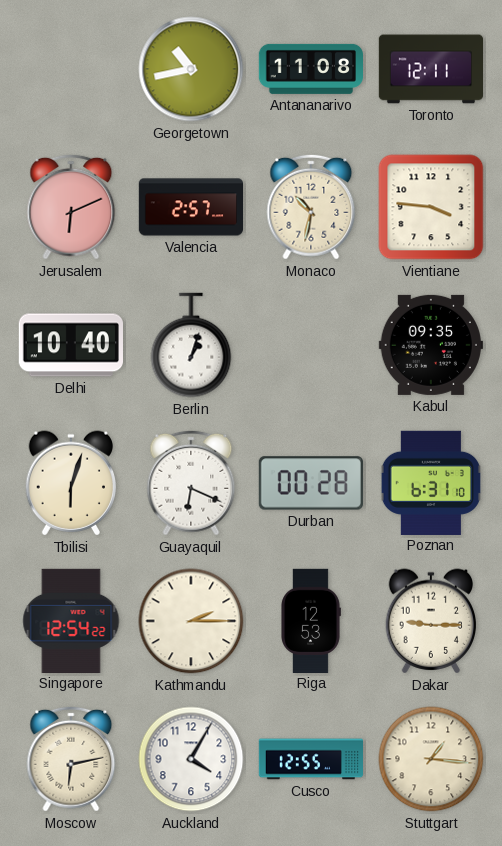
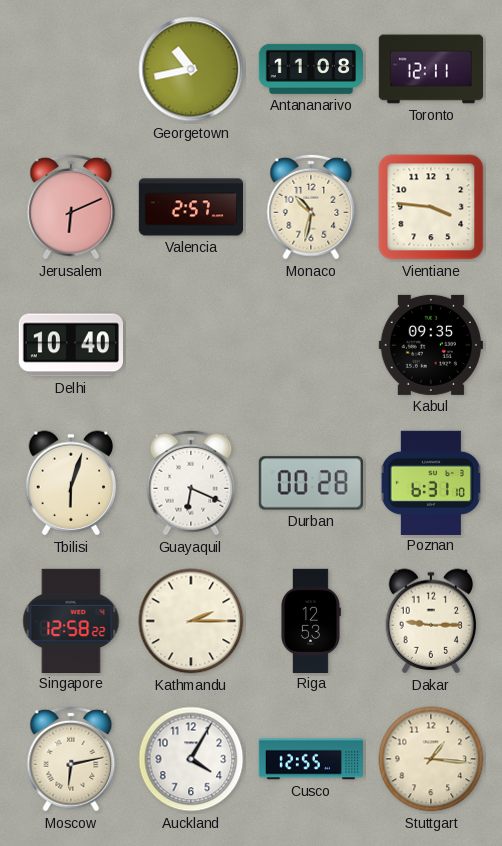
Berlin: 1:03 -> none
Singapore: 12:54 -> 12:58
